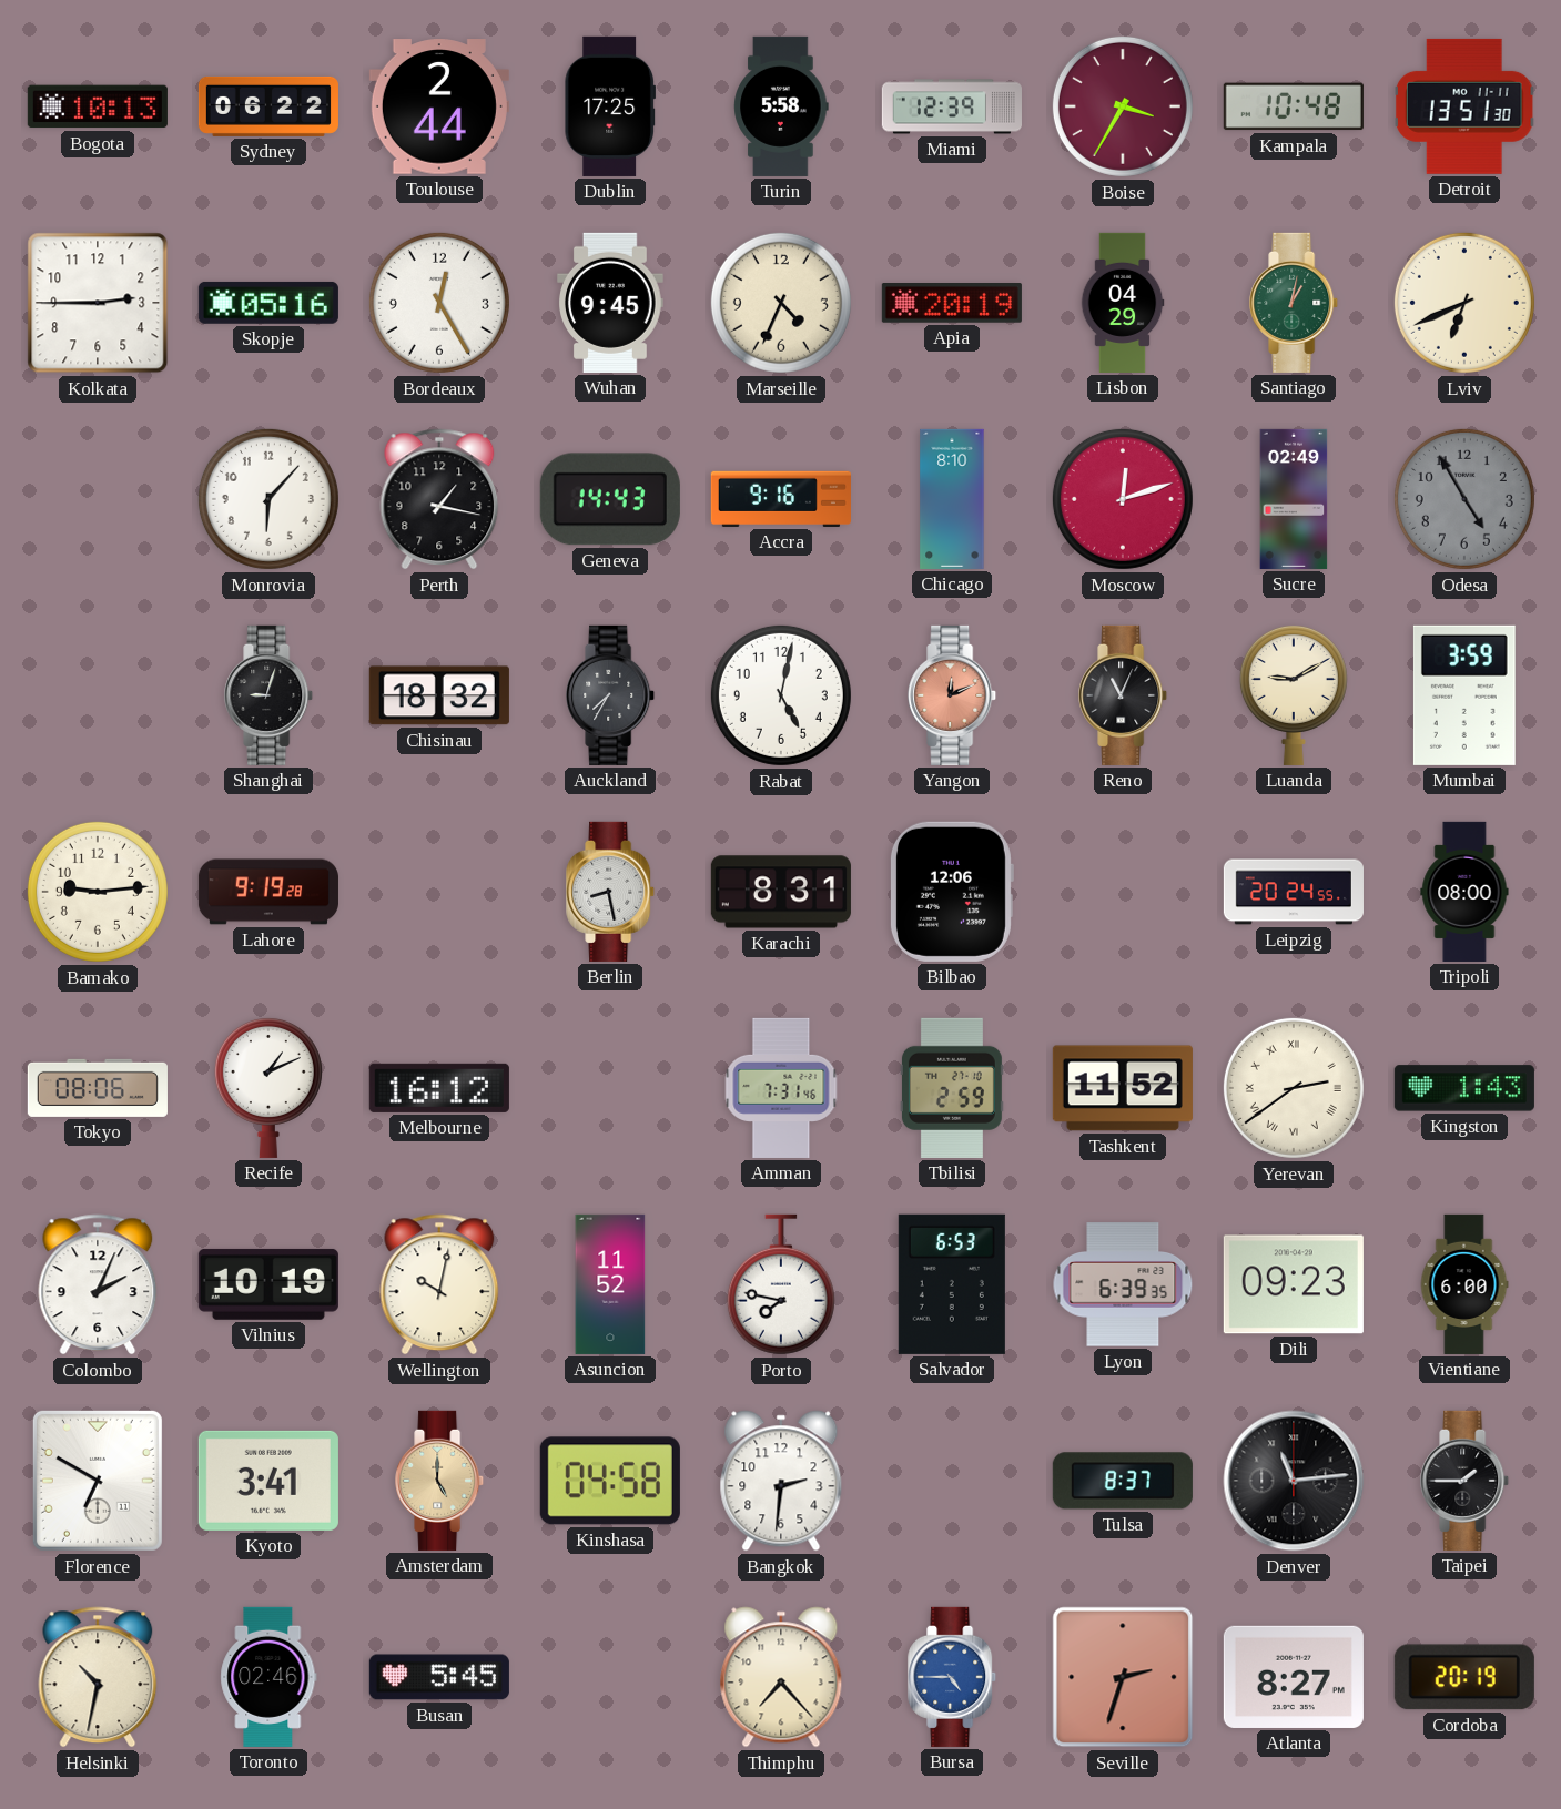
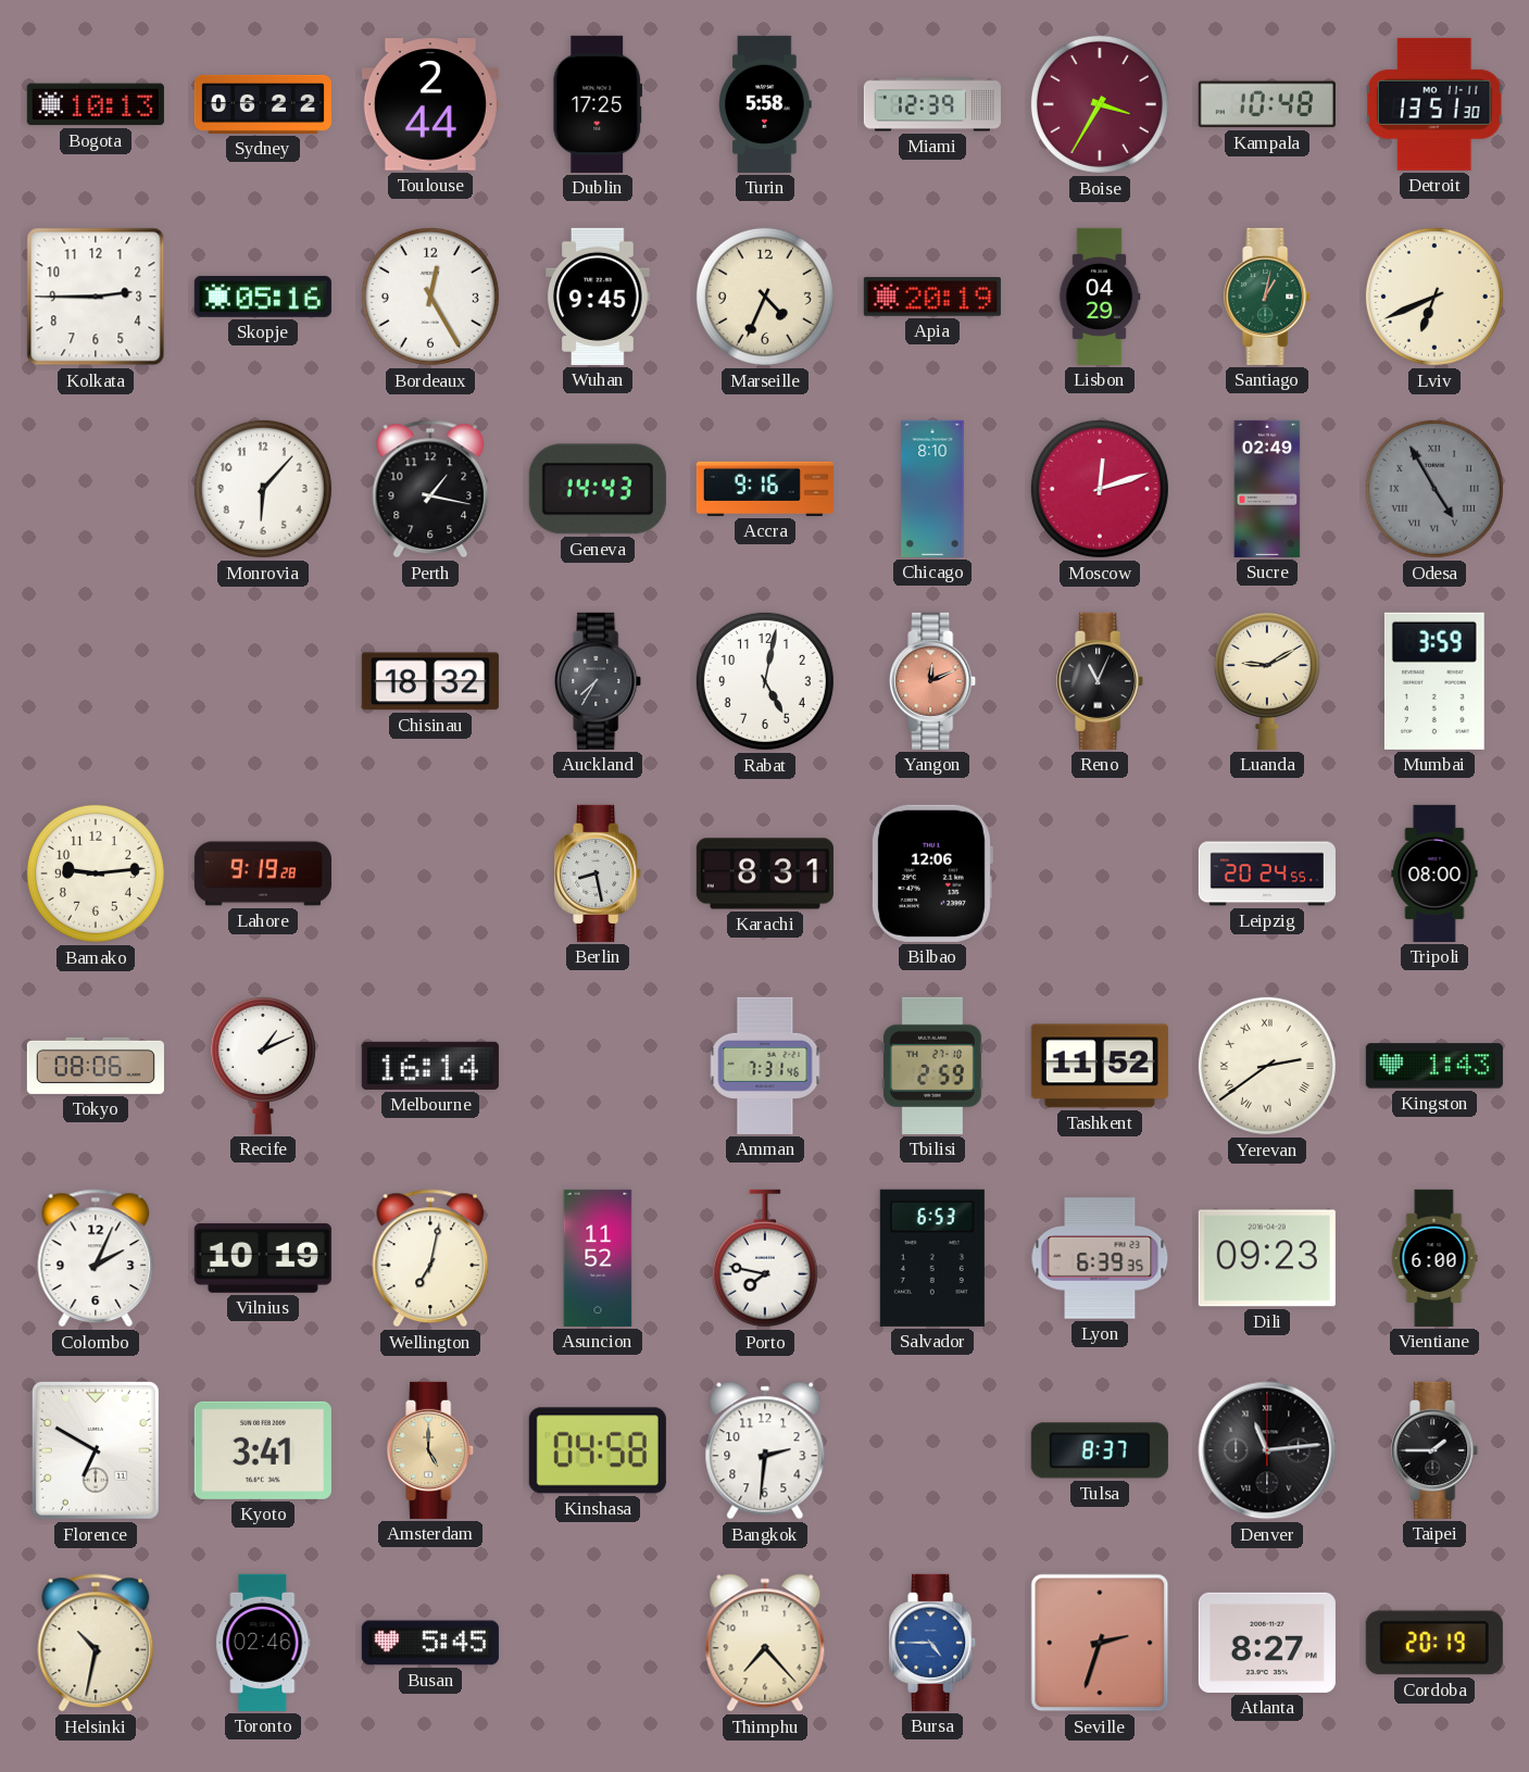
Odesa numerals: Arabic -> Roman
Shanghai: 9:03 -> none
Melbourne: 16:12 -> 16:14
Wellington: 10:02 -> 7:02
